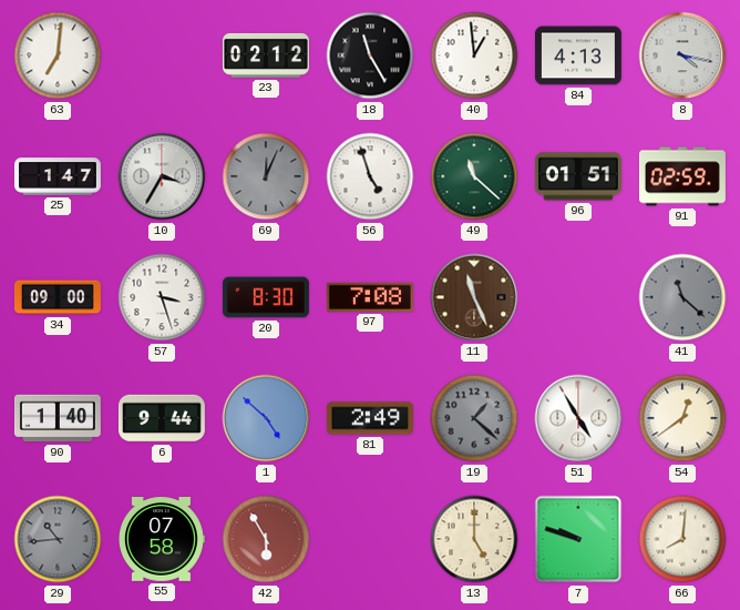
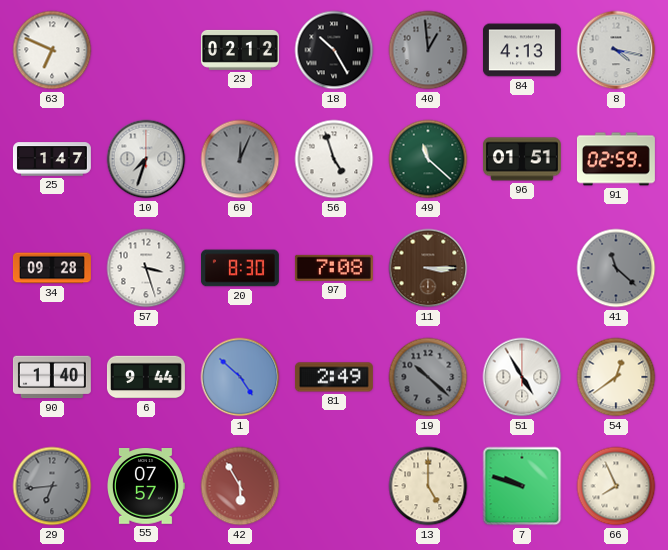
63: 7:01 -> 6:49
18: 11:25 -> 10:25
40 dial: white -> grey
10: 3:35 -> 7:33
34: 09:00 -> 09:28
11: 11:26 -> 3:15
19: 1:22 -> 10:22
29: 10:44 -> 6:44
55: 07:58 -> 07:57
66: 8:01 -> 7:56
